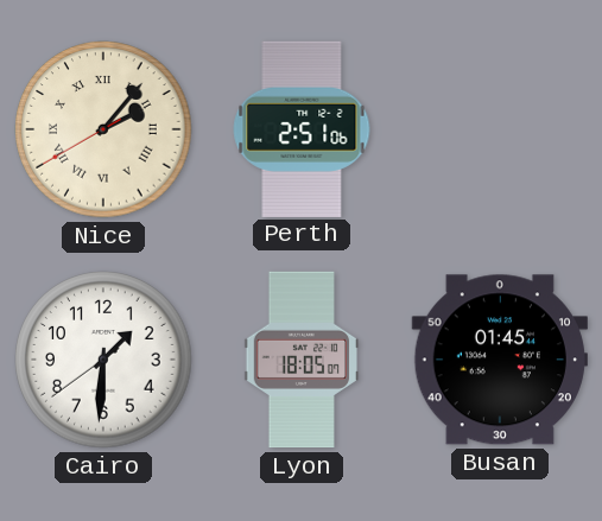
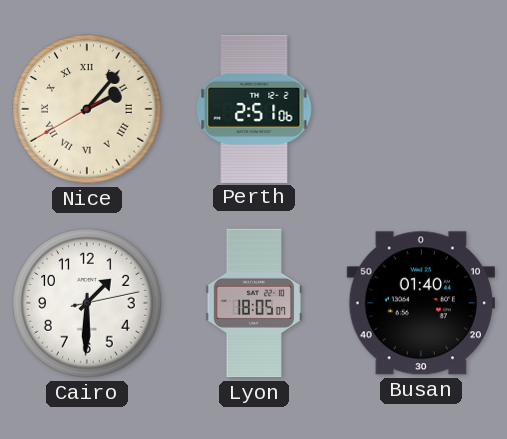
Cairo: 1:30:39 -> 1:30:13
Busan: 01:45 -> 01:40
